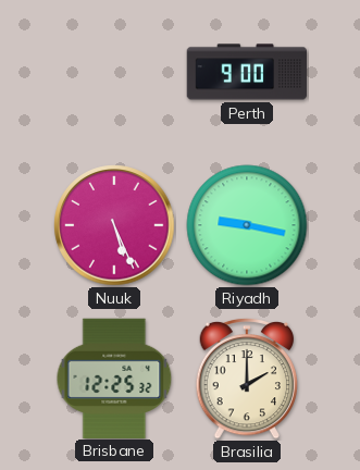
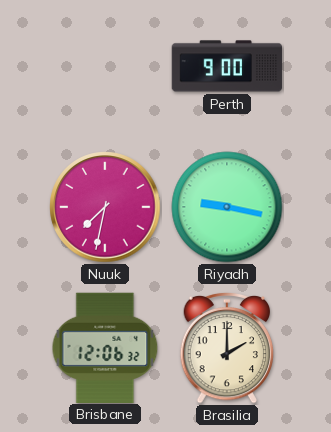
Nuuk: 5:26 -> 7:32
Brisbane: 12:25 -> 12:06
